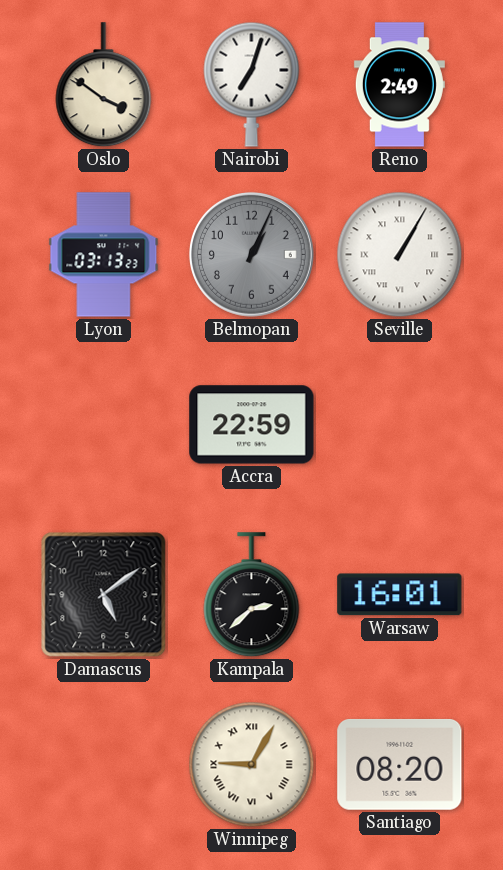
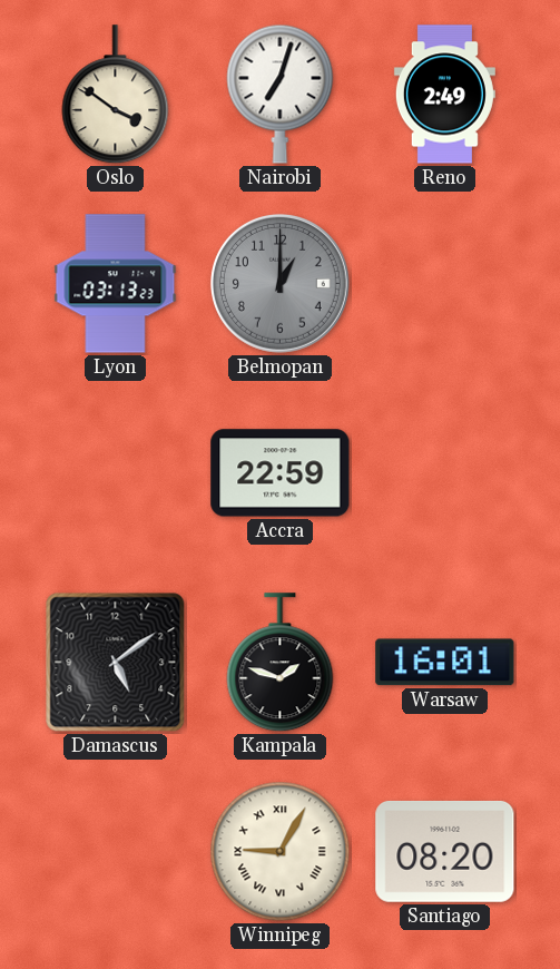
Belmopan: 1:04 -> 1:00
Seville: 1:05 -> none
Kampala: 2:38 -> 1:48
